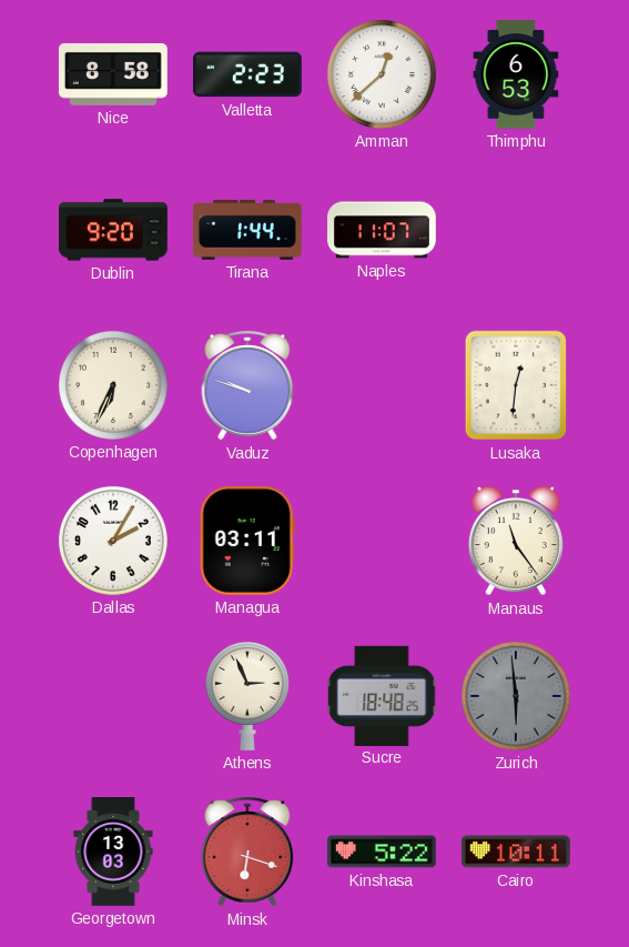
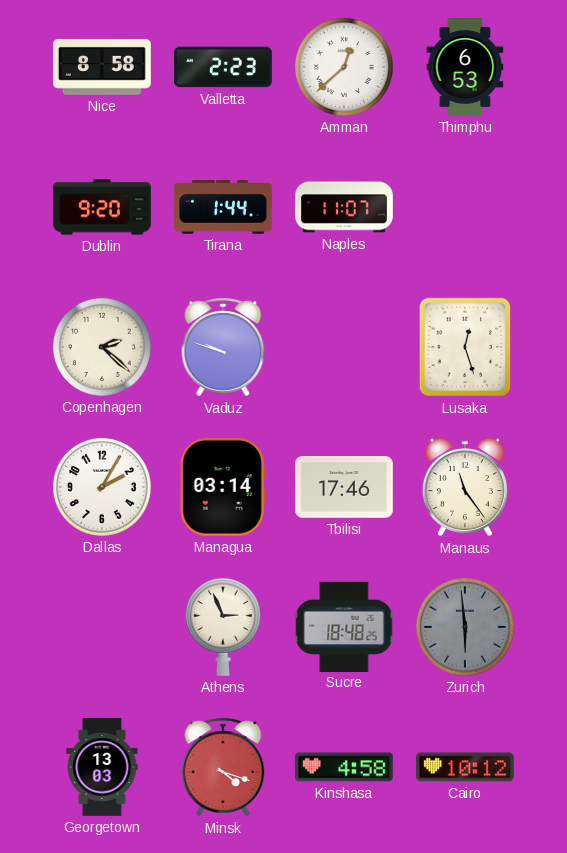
Copenhagen: 6:34 -> 2:22
Lusaka: 12:31 -> 12:27
Managua: 03:11 -> 03:14
Tbilisi: none -> 17:46
Minsk: 6:18 -> 4:18
Kinshasa: 5:22 -> 4:58
Cairo: 10:11 -> 10:12
